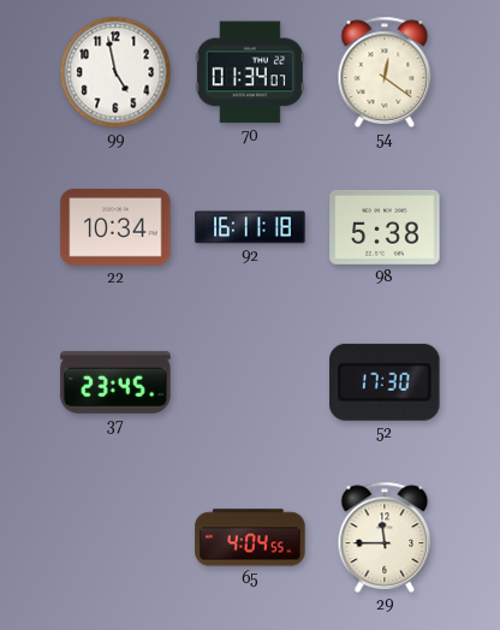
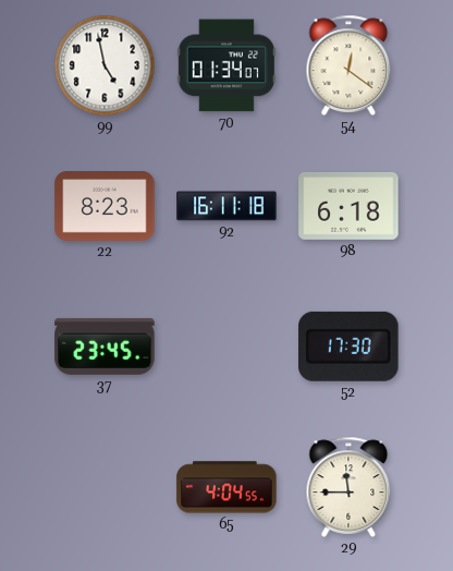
22: 10:34 -> 8:23
98: 5:38 -> 6:18
